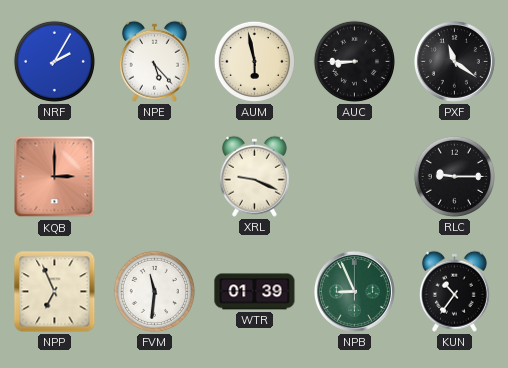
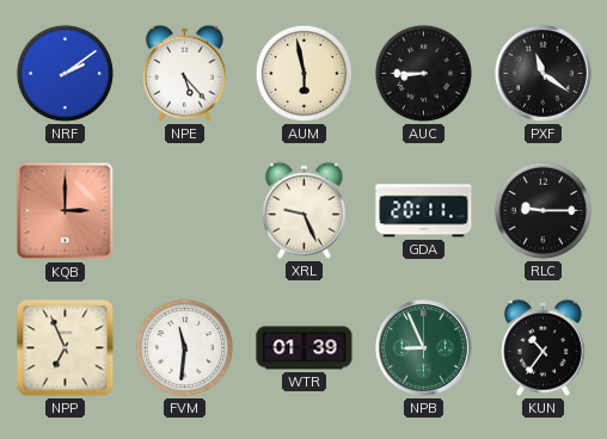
NRF: 2:05 -> 2:09
XRL: 9:19 -> 9:26
GDA: none -> 20:11
